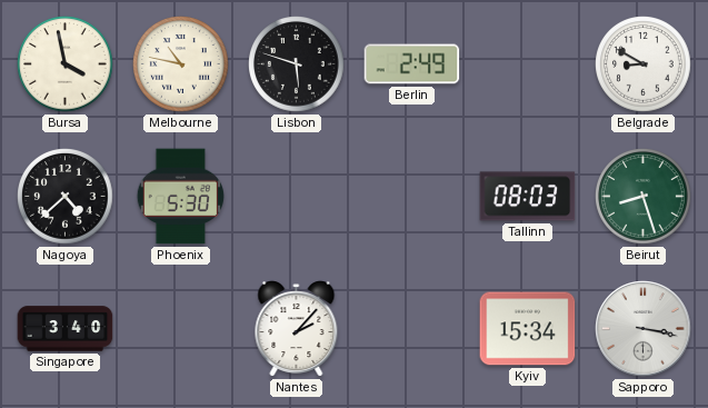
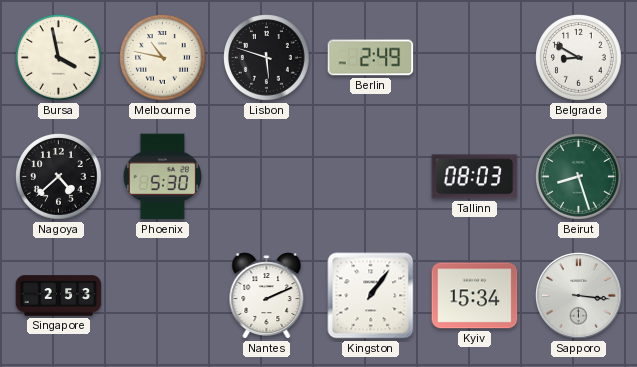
Singapore: 3:40 -> 2:53
Nantes: 2:07 -> 2:11
Kingston: none -> 1:06
Sapporo: 3:17 -> 3:16
